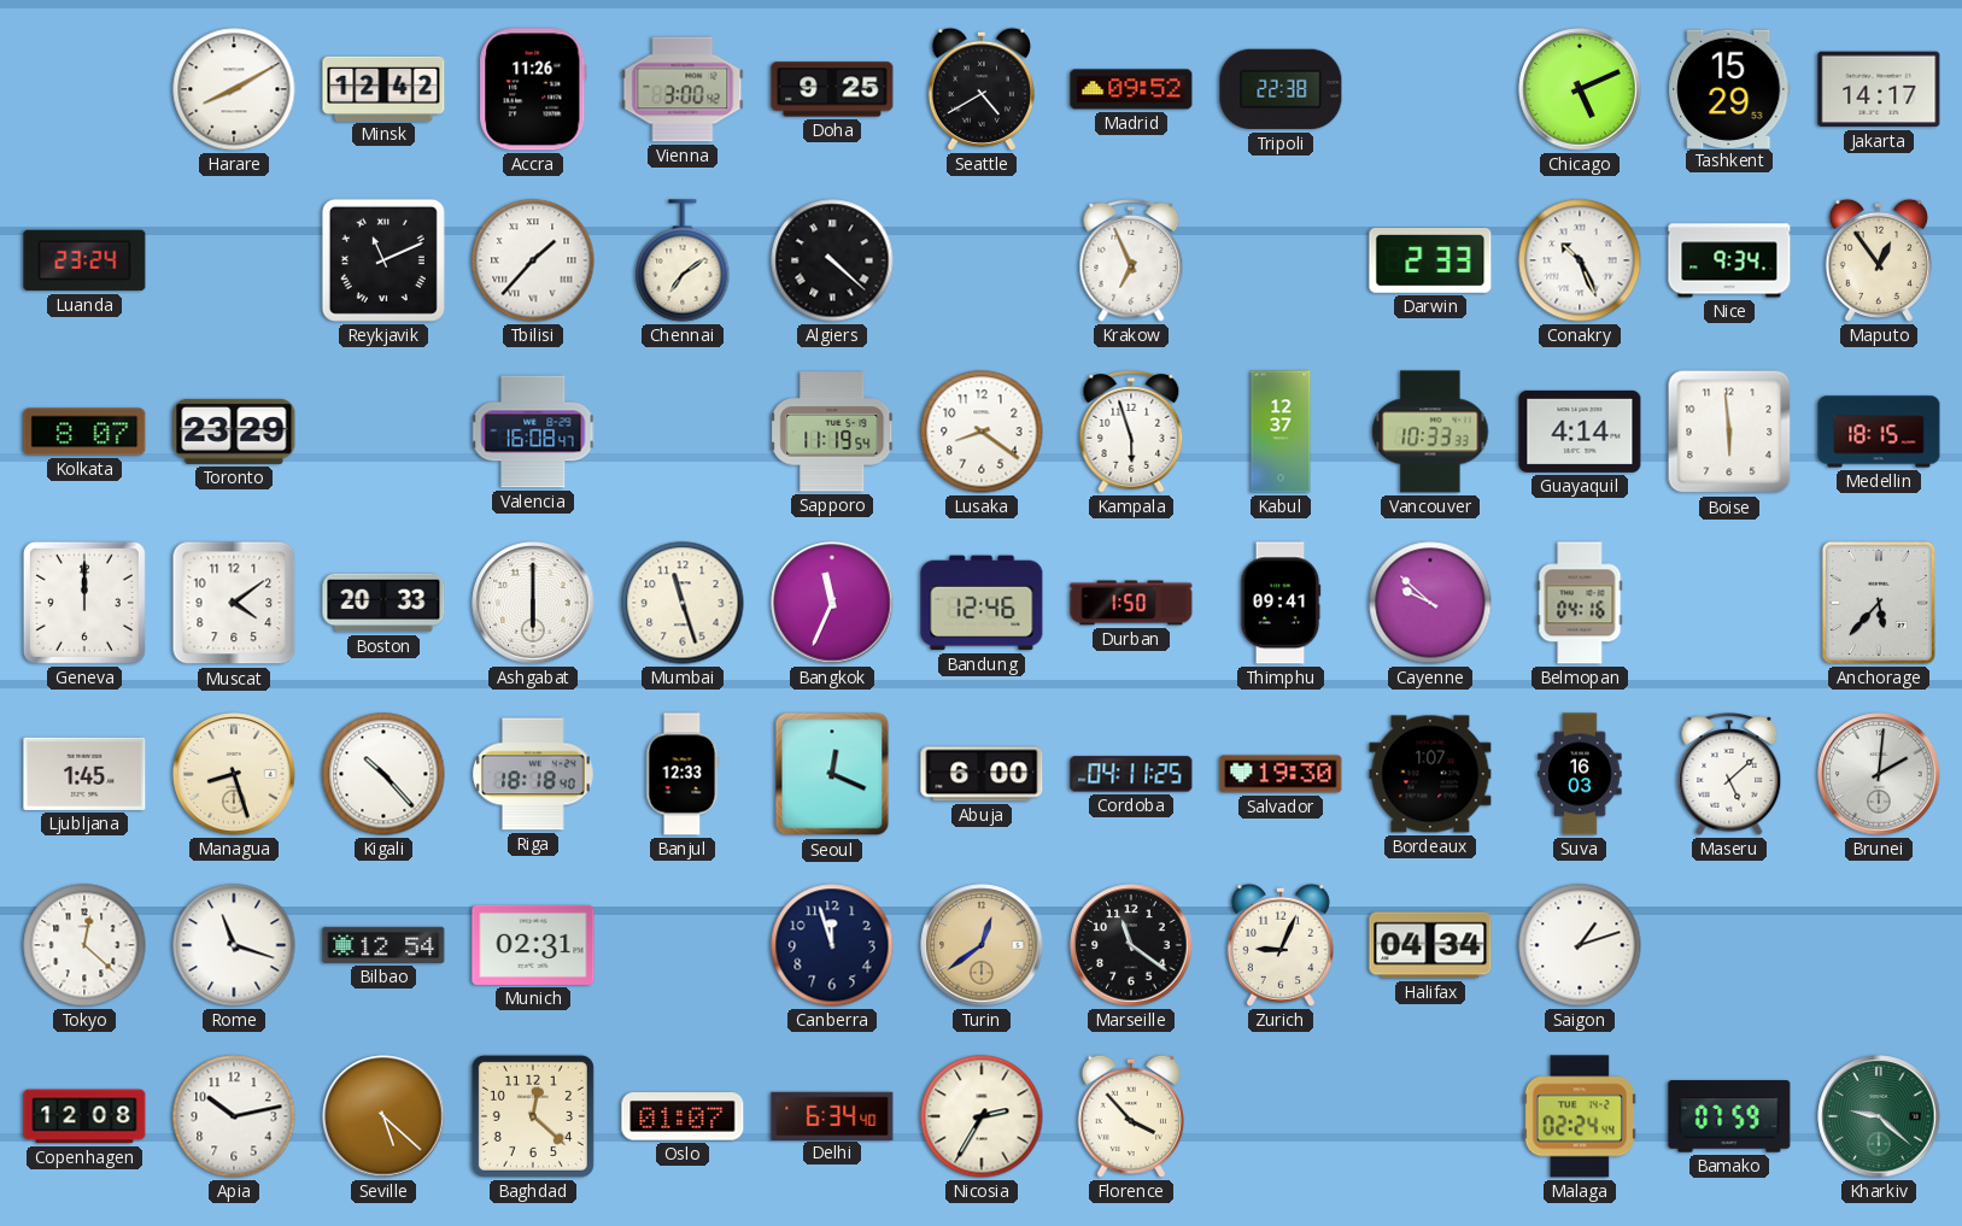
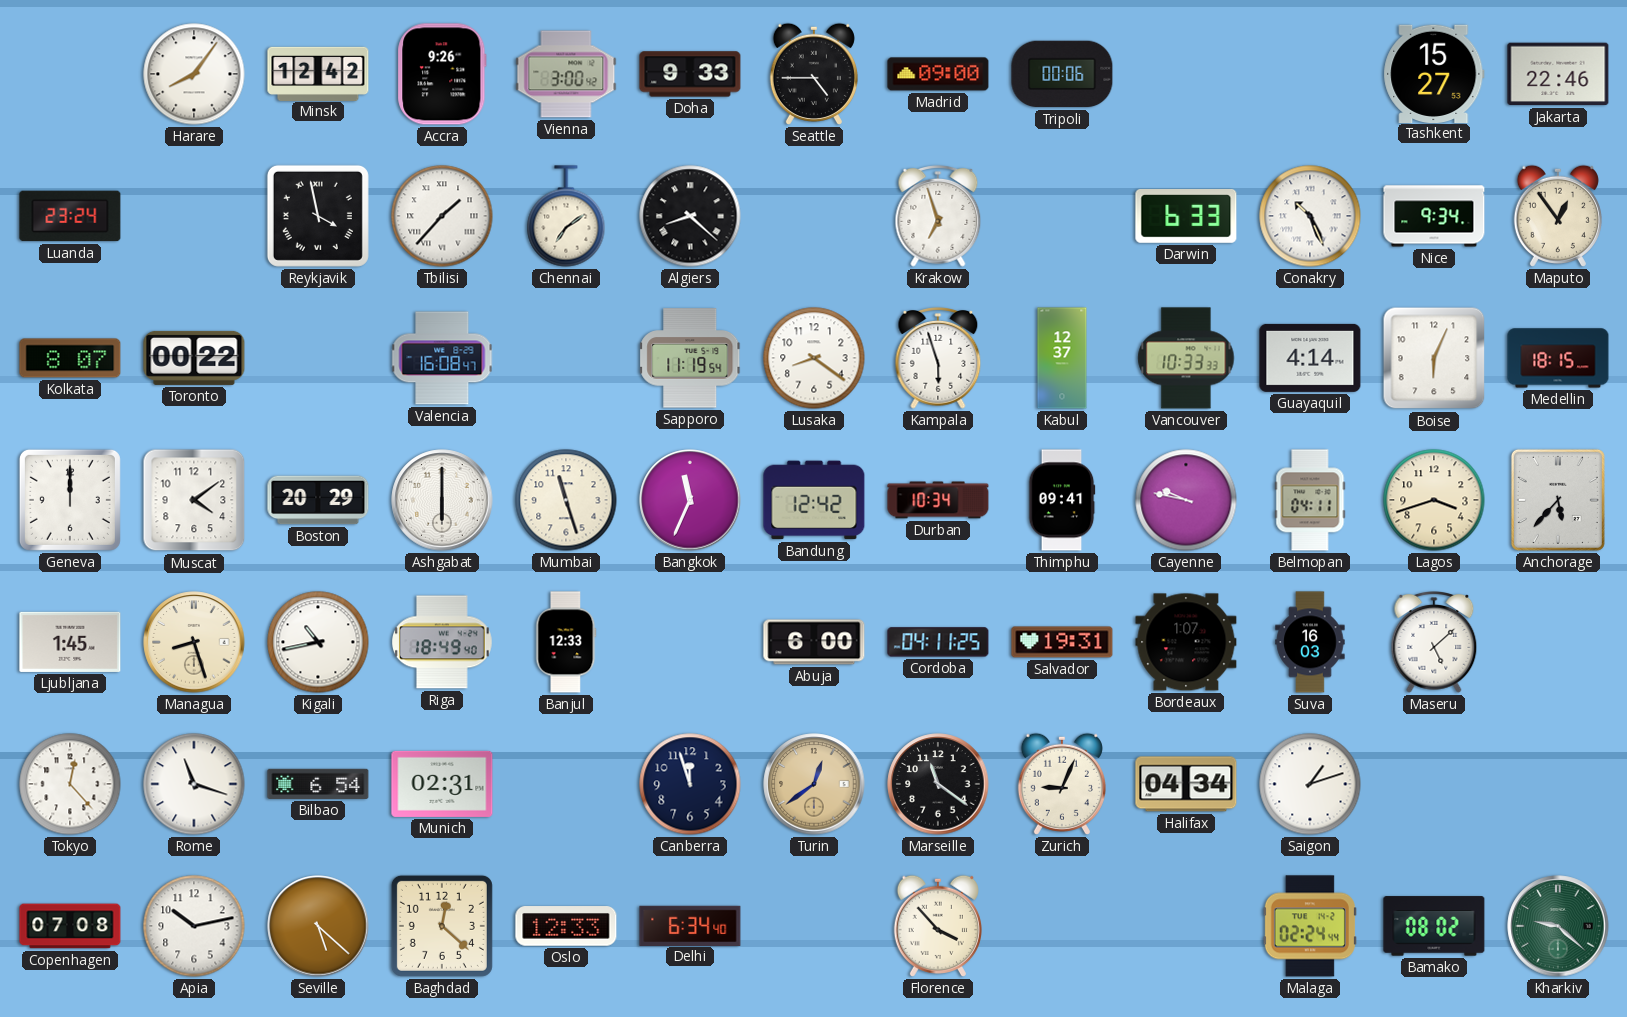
Harare: 8:10 -> 8:06
Accra: 11:26 -> 9:26
Doha: 9:25 -> 9:33
Seattle: 4:40 -> 4:45
Madrid: 09:52 -> 09:00
Tripoli: 22:38 -> 00:06
Chicago: 5:11 -> none
Tashkent: 15:29 -> 15:27
Jakarta: 14:17 -> 22:46
Reykjavik: 11:11 -> 3:58
Algiers: 4:22 -> 8:22
Krakow: 6:56 -> 6:57
Darwin: 2:33 -> 6:33
Toronto: 23:29 -> 00:22
Boise: 5:59 -> 6:04
Boston: 20:33 -> 20:29
Bandung: 12:46 -> 12:42
Durban: 1:50 -> 10:34
Cayenne: 9:52 -> 9:47
Belmopan: 04:16 -> 04:11
Lagos: none -> 3:42
Kigali: 10:23 -> 10:43
Riga: 18:18 -> 18:49
Seoul: 12:19 -> none
Salvador: 19:30 -> 19:31
Brunei: 2:01 -> none
Tokyo: 12:22 -> 12:23
Bilbao: 12:54 -> 6:54
Copenhagen: 12:08 -> 07:08
Oslo: 01:07 -> 12:33
Nicosia: 2:35 -> none
Bamako: 07:59 -> 08:02
